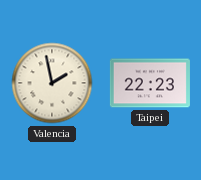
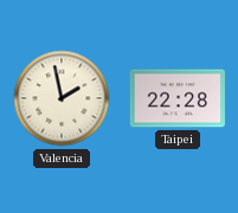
Taipei: 22:23 -> 22:28
